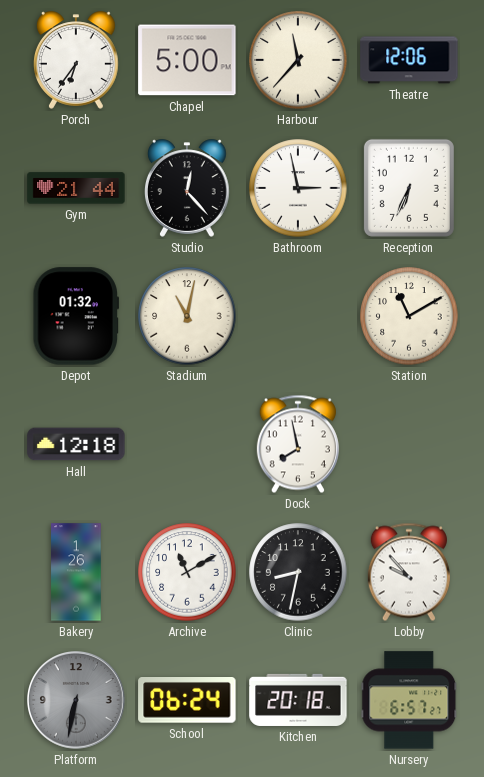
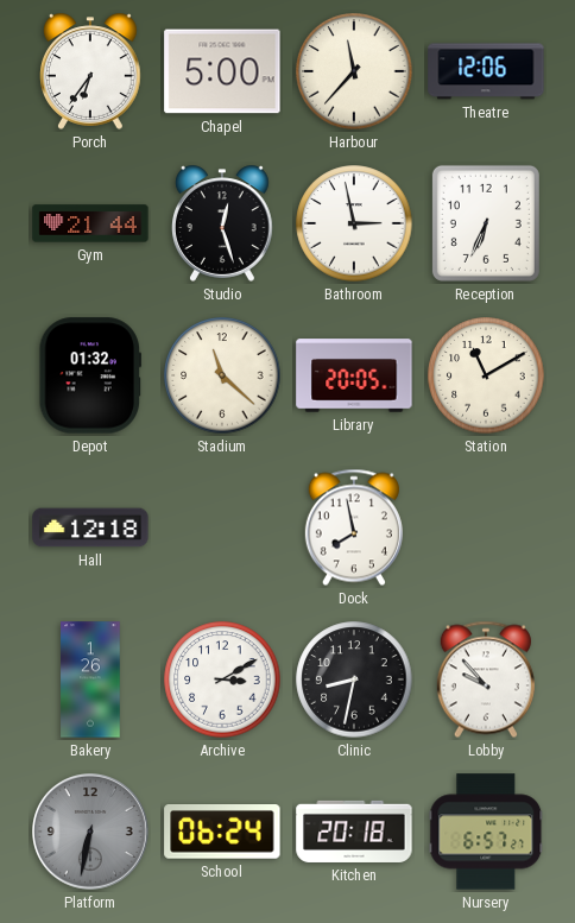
Studio: 12:23 -> 12:27
Stadium: 11:02 -> 11:22
Library: none -> 20:05
Archive: 11:10 -> 3:10
